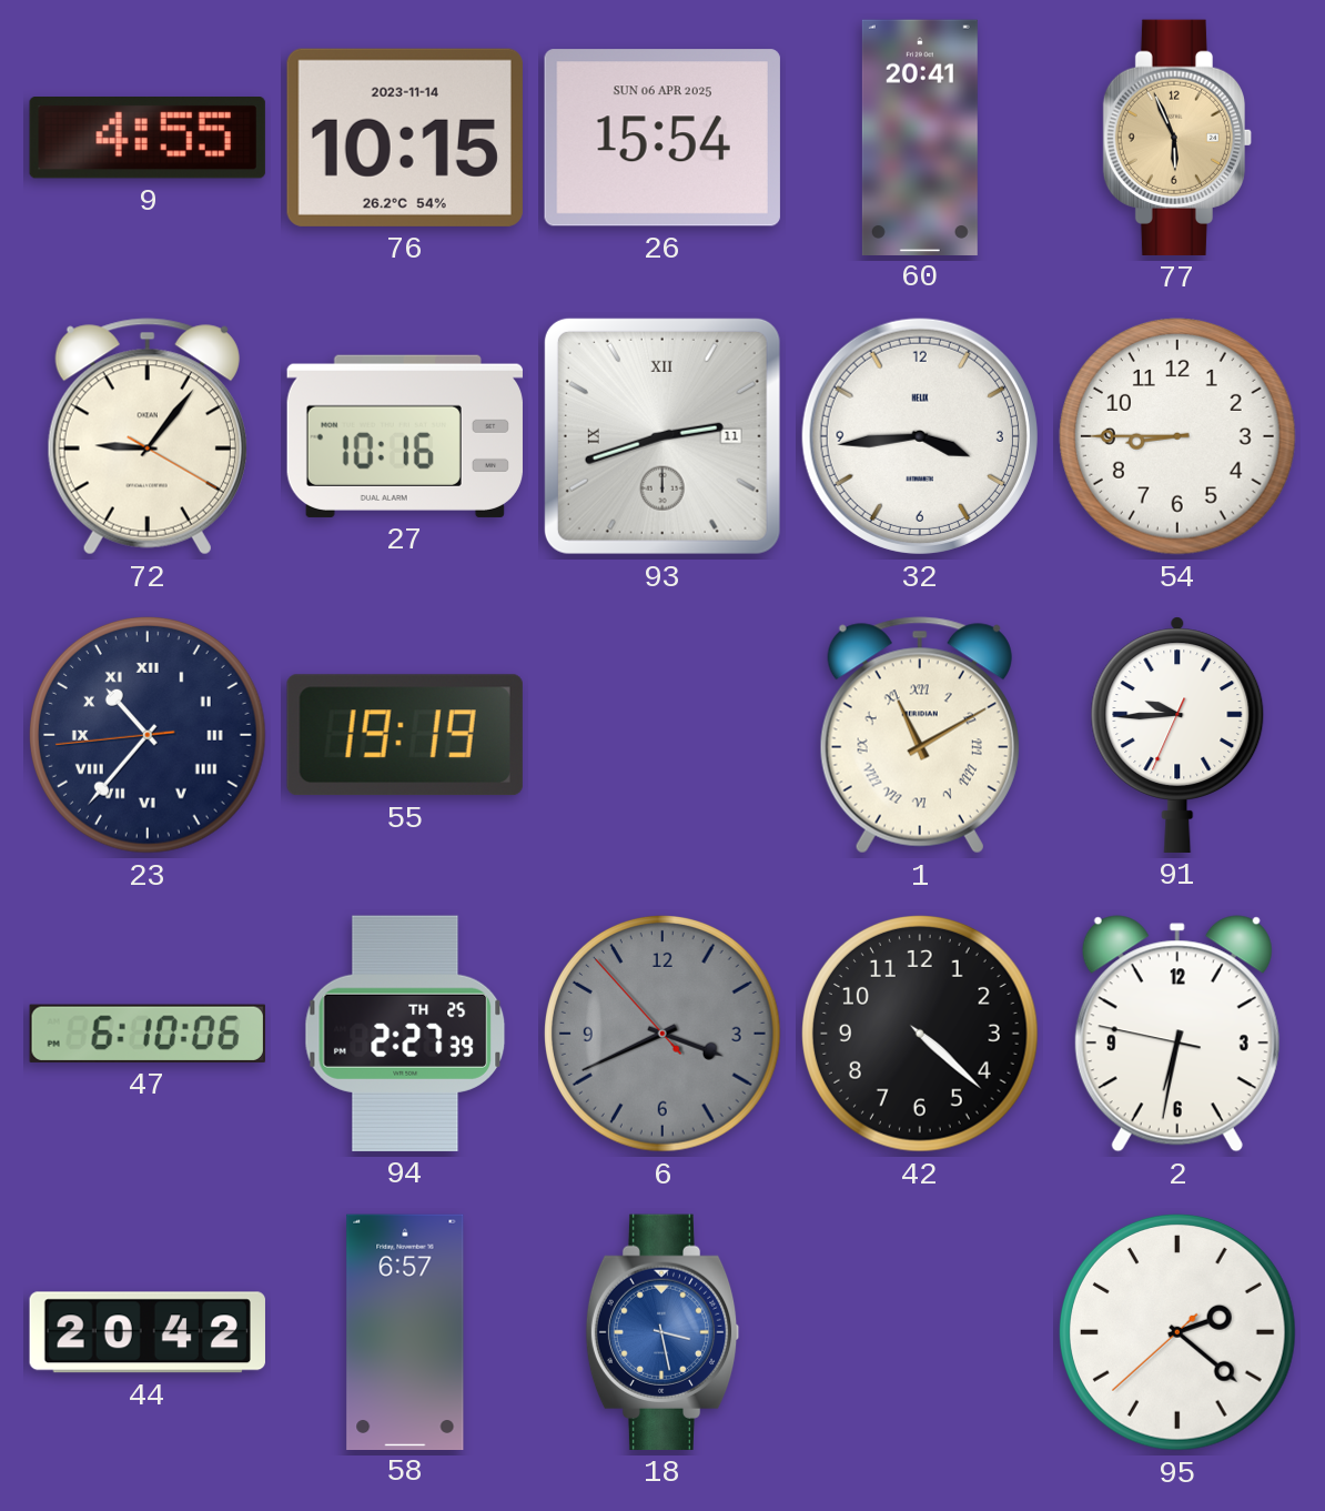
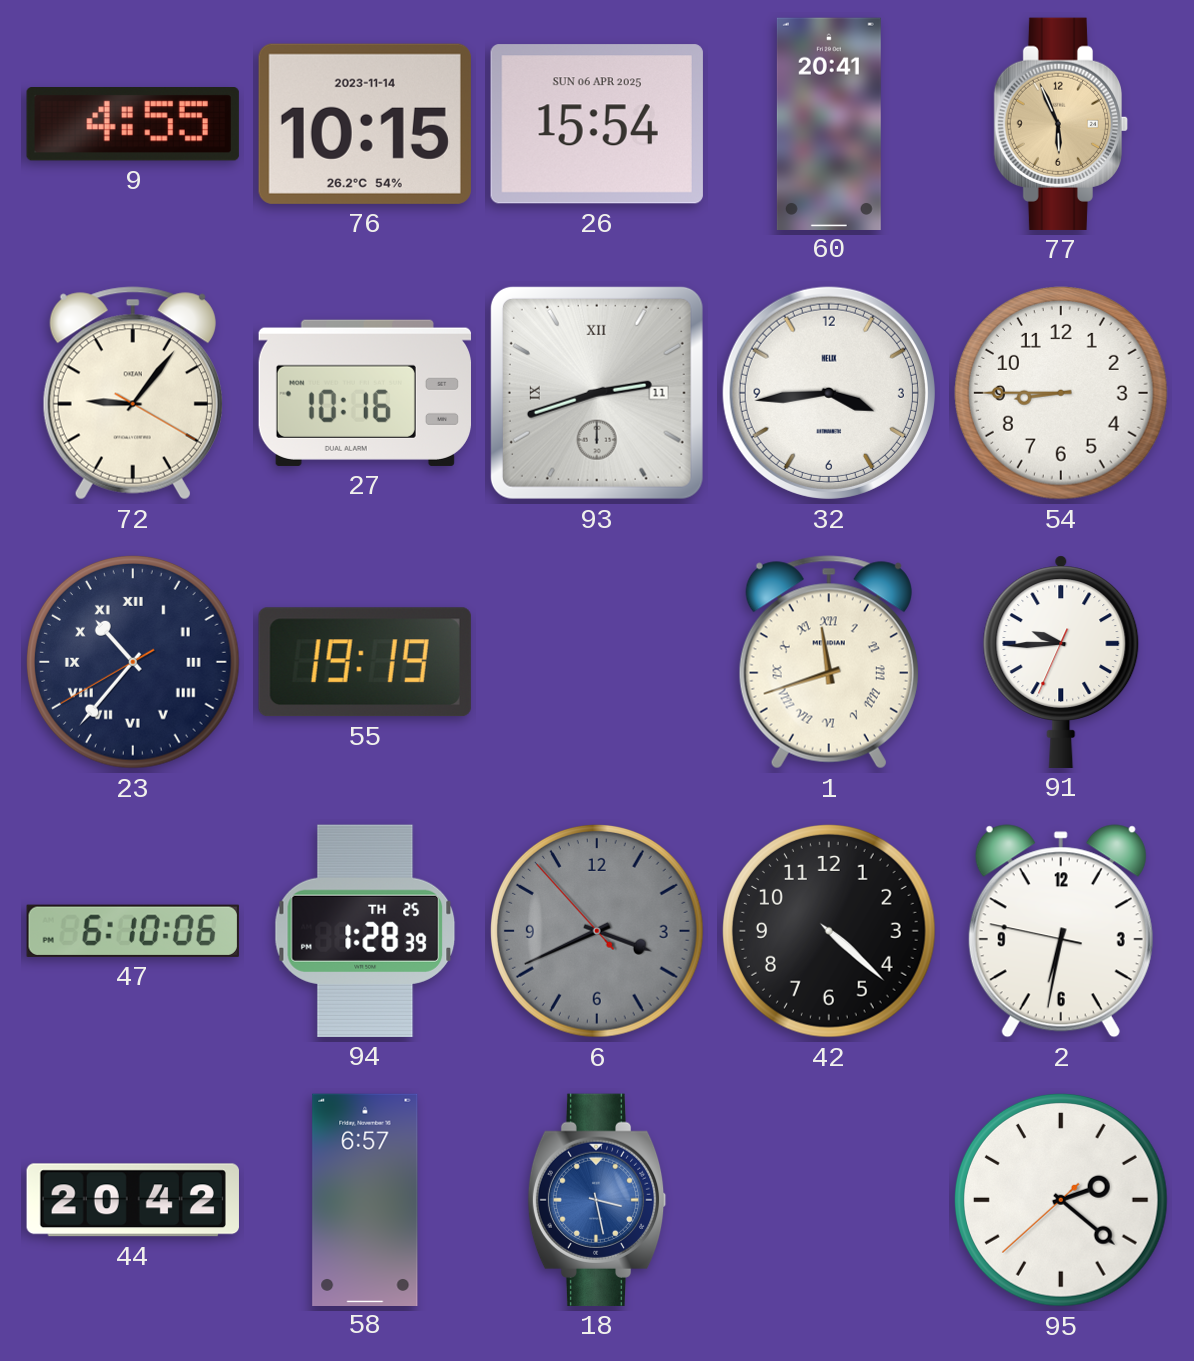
23: 10:36:44 -> 10:36:40
1: 11:10 -> 11:42
94: 2:27 -> 1:28
